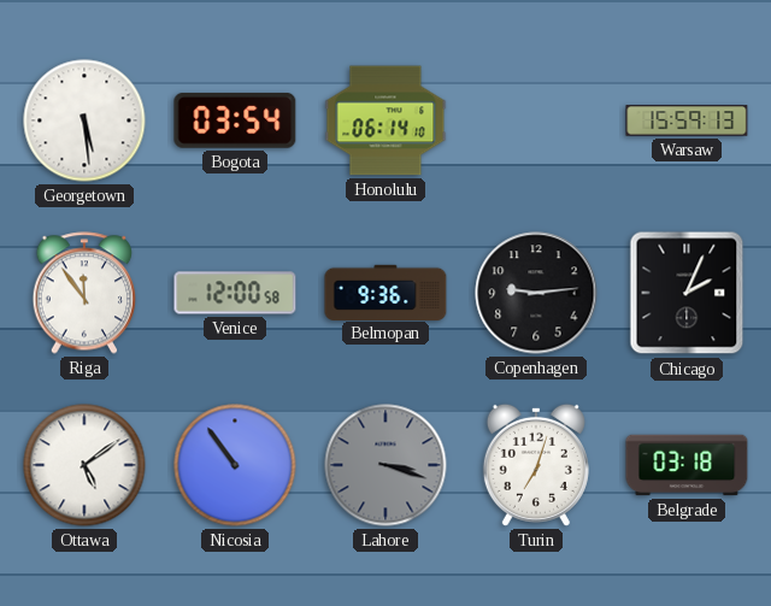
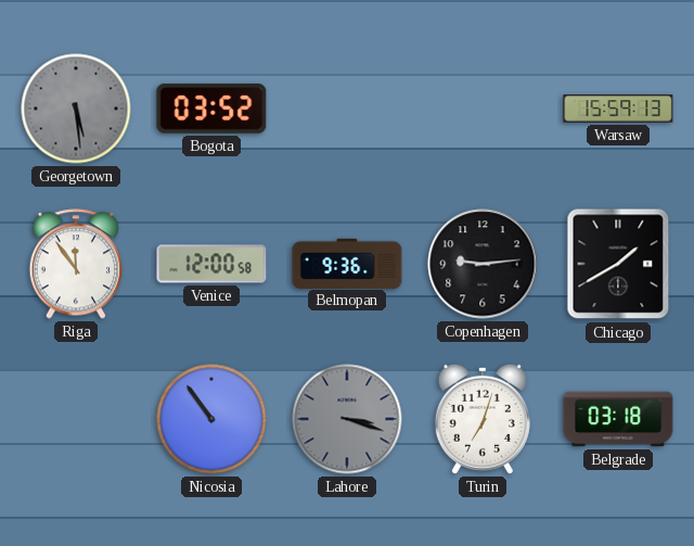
Georgetown dial: white -> grey
Bogota: 03:54 -> 03:52
Honolulu: 06:14 -> none
Chicago: 2:04 -> 1:40
Ottawa: 5:09 -> none
